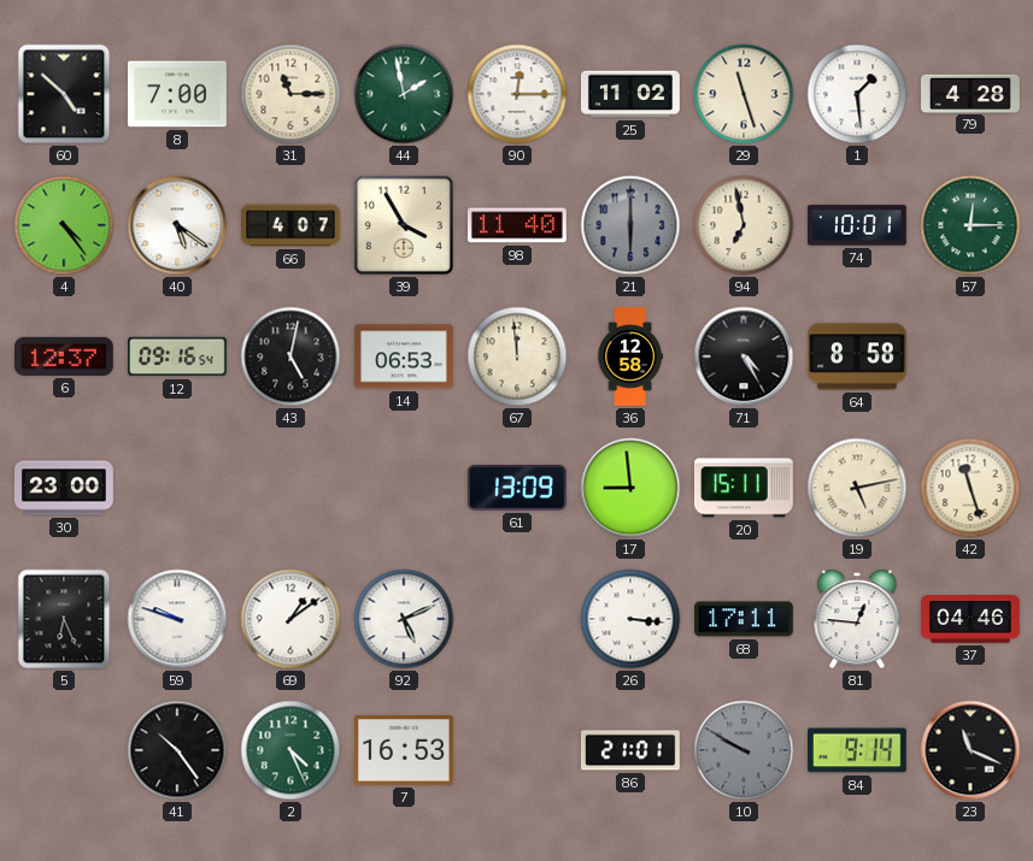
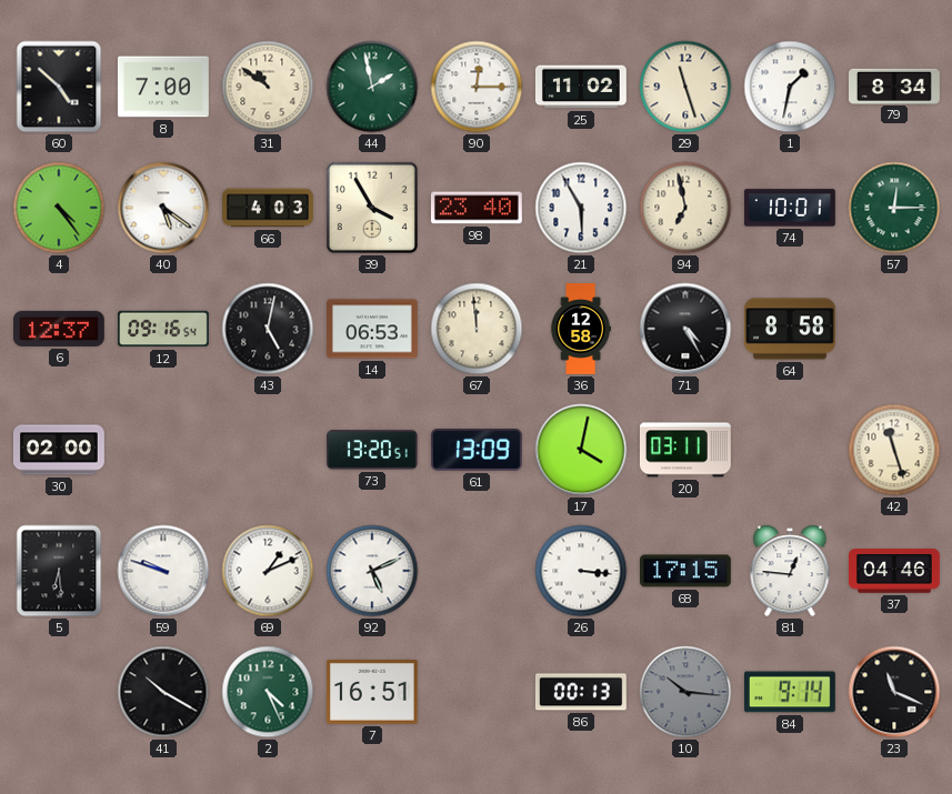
31: 11:15 -> 10:51
1: 1:29 -> 1:32
79: 4:28 -> 8:34
66: 4:07 -> 4:03
98: 11:40 -> 23:40
21: 6:00 -> 5:55
21 dial: grey -> white
30: 23:00 -> 02:00
73: none -> 13:20
17: 8:59 -> 4:02
20: 15:11 -> 03:11
19: 5:13 -> none
5: 6:26 -> 6:29
69: 1:09 -> 1:11
68: 17:11 -> 17:15
41: 10:24 -> 10:20
7: 16:53 -> 16:51
86: 21:01 -> 00:13
10: 9:50 -> 10:16
